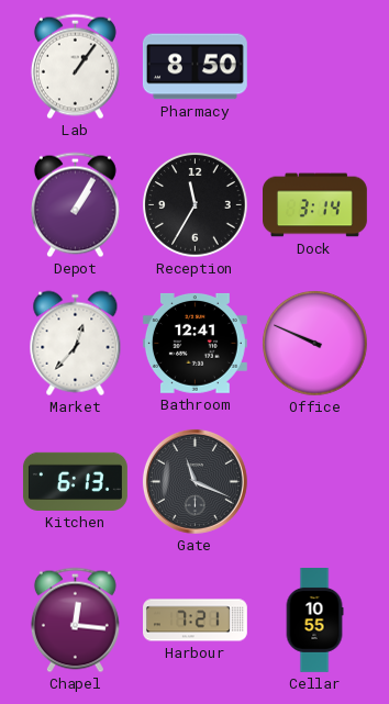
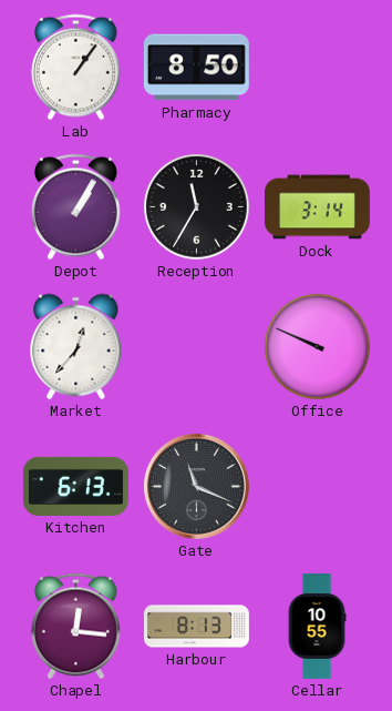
Bathroom: 12:41 -> none
Harbour: 7:21 -> 8:13
